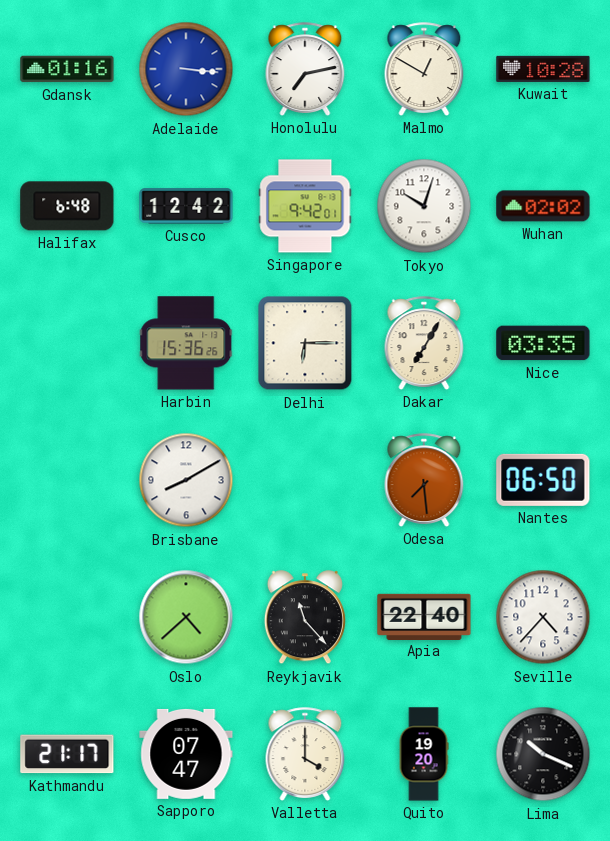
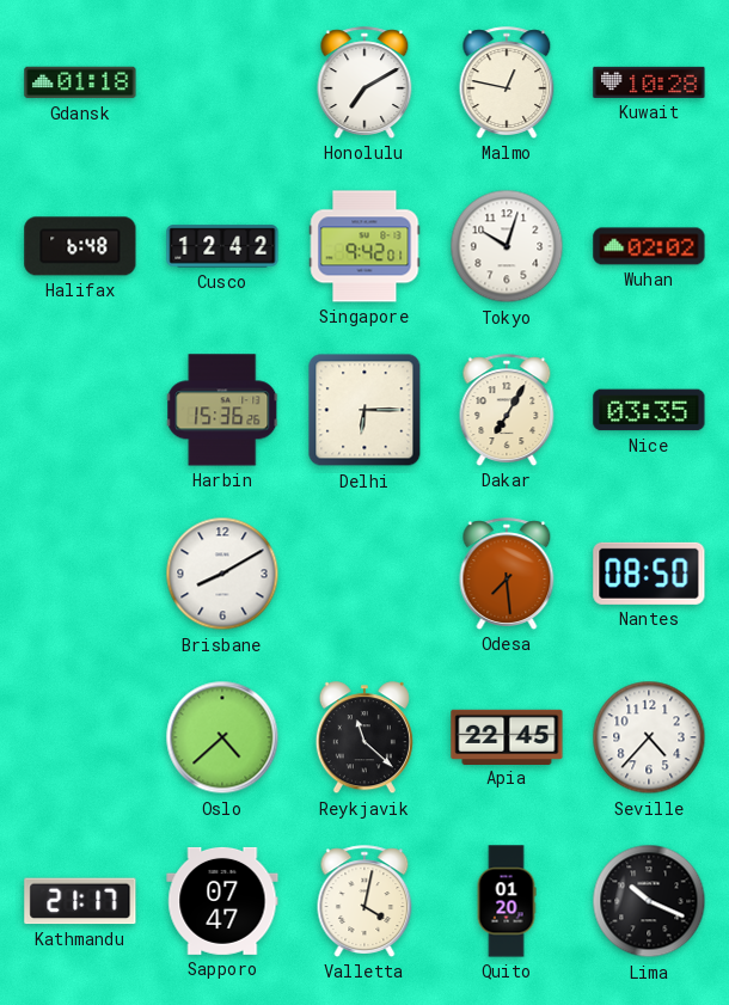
Gdansk: 01:16 -> 01:18
Adelaide: 3:16 -> none
Honolulu: 7:13 -> 7:10
Malmo: 12:50 -> 12:47
Nantes: 06:50 -> 08:50
Reykjavik: 11:23 -> 11:22
Apia: 22:40 -> 22:45
Valletta: 4:00 -> 4:02
Quito: 19:20 -> 01:20
